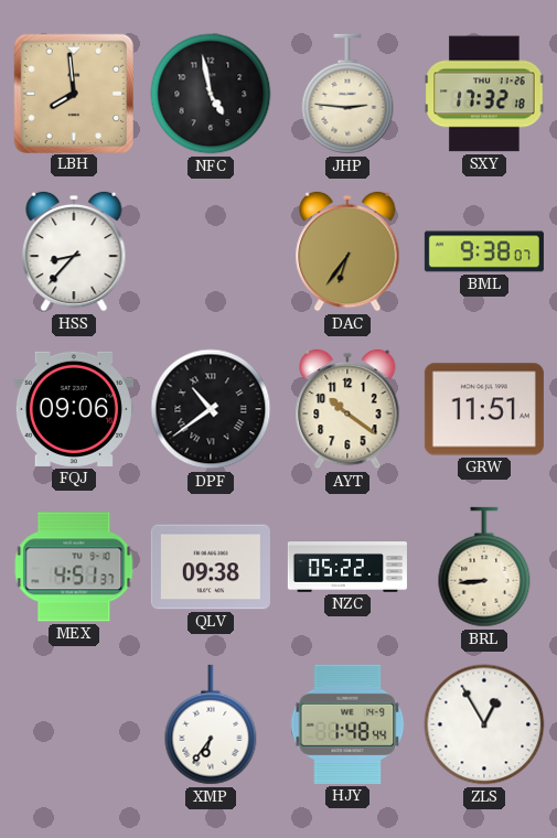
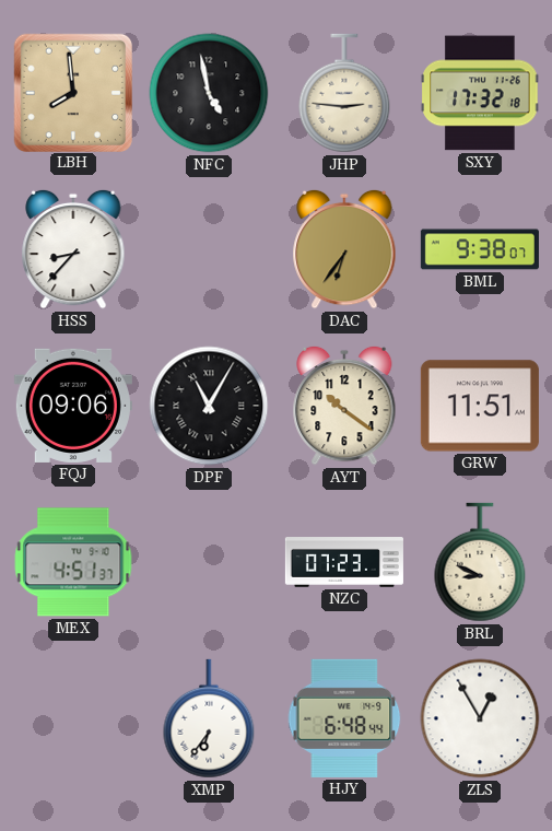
DPF: 10:39 -> 11:05
QLV: 09:38 -> none
NZC: 05:22 -> 07:23
BRL: 8:44 -> 8:49
HJY: 1:48 -> 6:48
